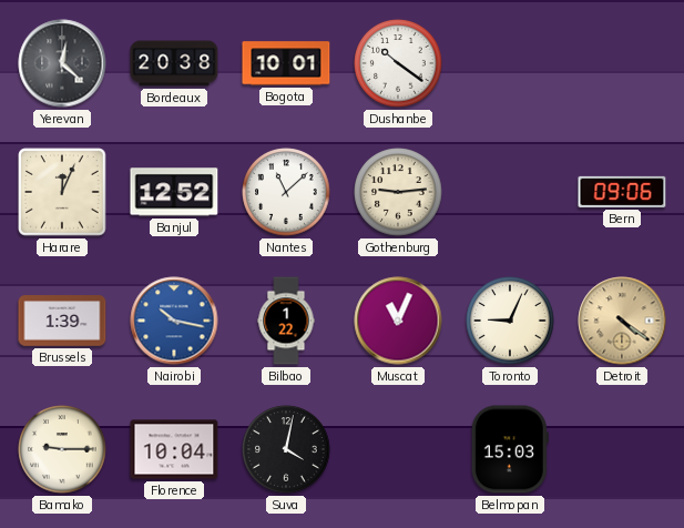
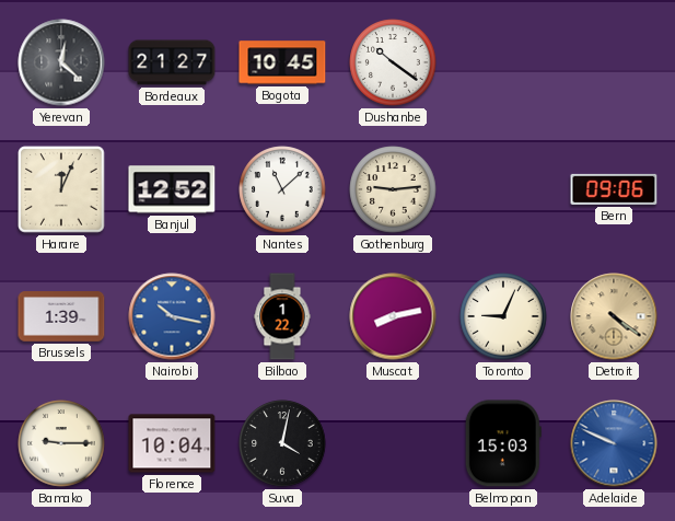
Bordeaux: 20:38 -> 21:27
Bogota: 10:01 -> 10:45
Muscat: 11:04 -> 8:13
Adelaide: none -> 9:49
